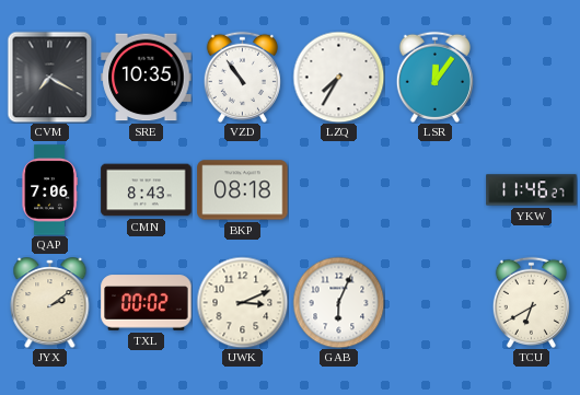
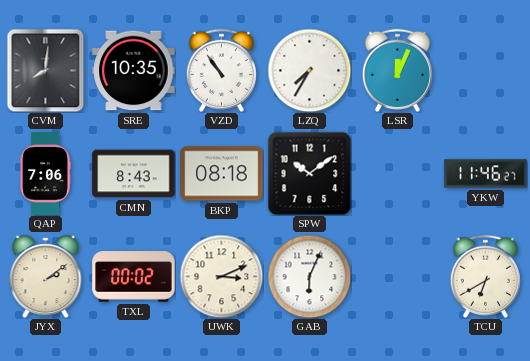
CVM: 7:20 -> 8:01
LSR: 12:06 -> 12:04
SPW: none -> 10:09
